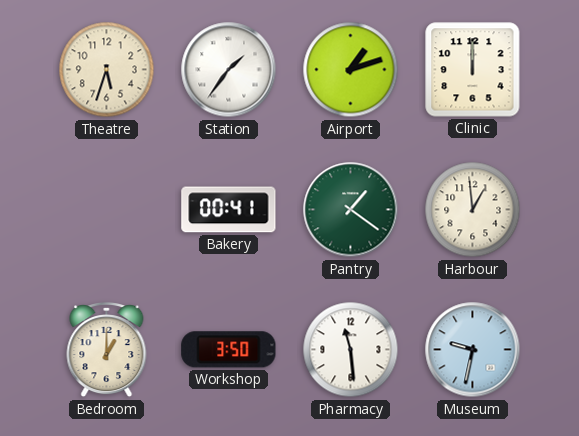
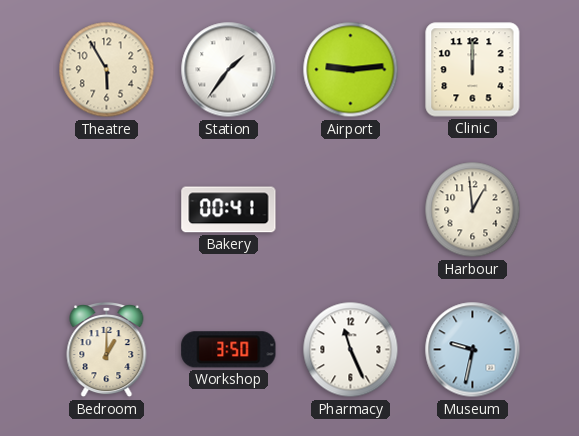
Theatre: 5:33 -> 5:55
Airport: 1:12 -> 9:14
Pantry: 1:21 -> none
Pharmacy: 11:29 -> 11:26
